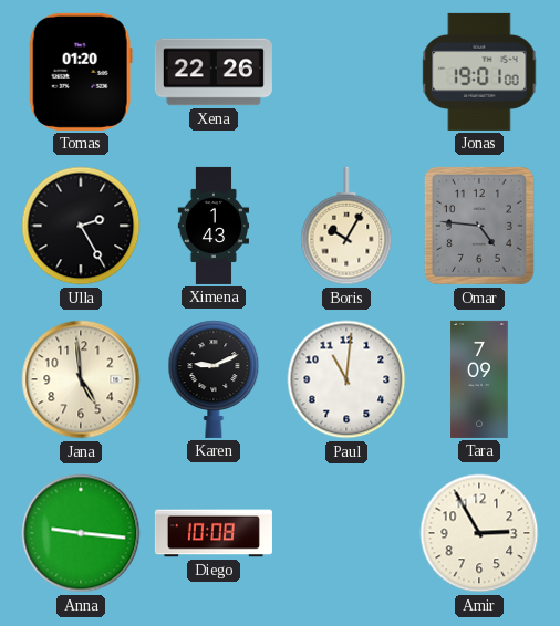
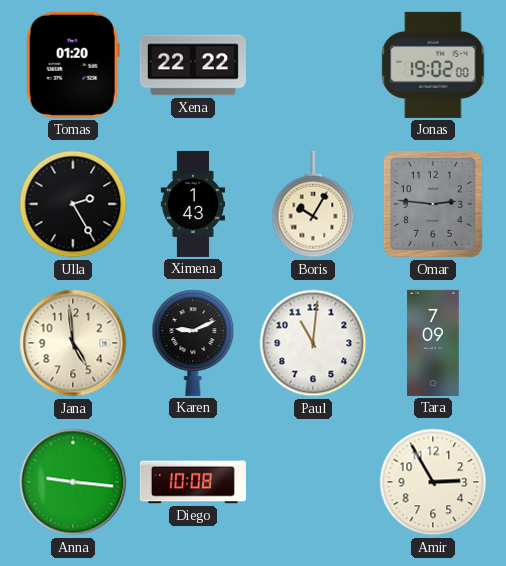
Xena: 22:26 -> 22:22
Jonas: 19:01 -> 19:02
Omar: 4:46 -> 2:46
